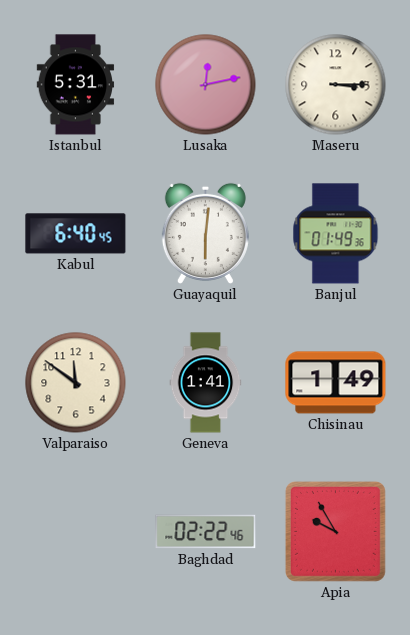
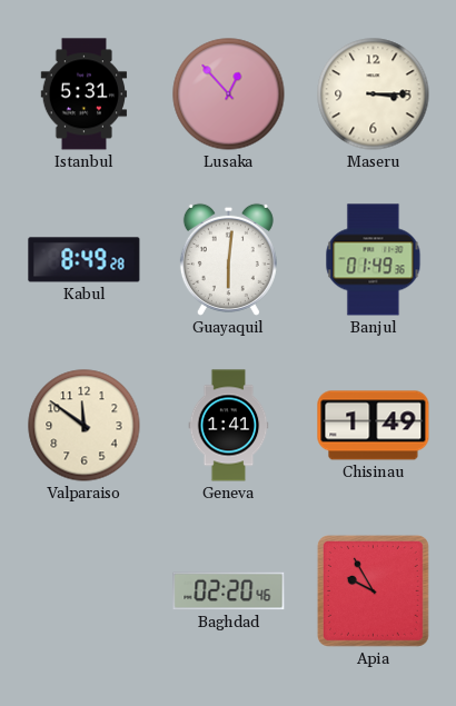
Lusaka: 12:13 -> 12:53
Kabul: 6:40 -> 8:49
Baghdad: 02:22 -> 02:20
